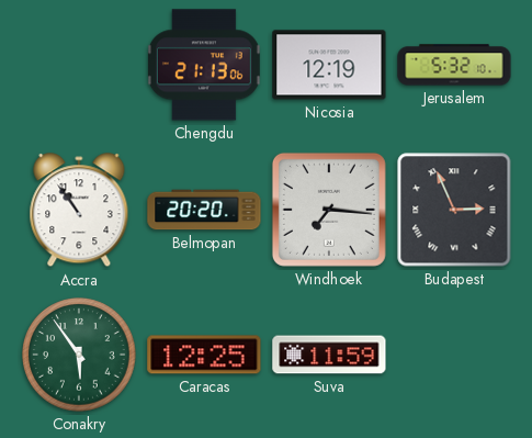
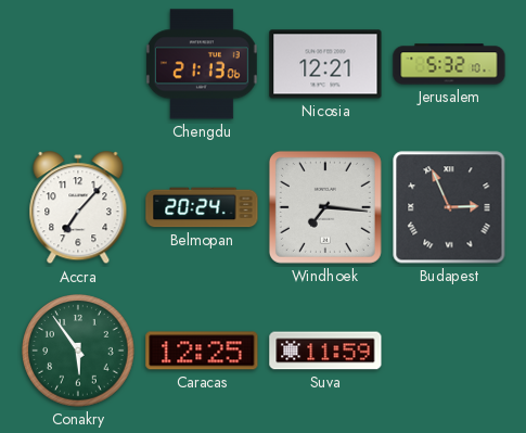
Nicosia: 12:19 -> 12:21
Accra: 10:54 -> 7:07
Belmopan: 20:20 -> 20:24
